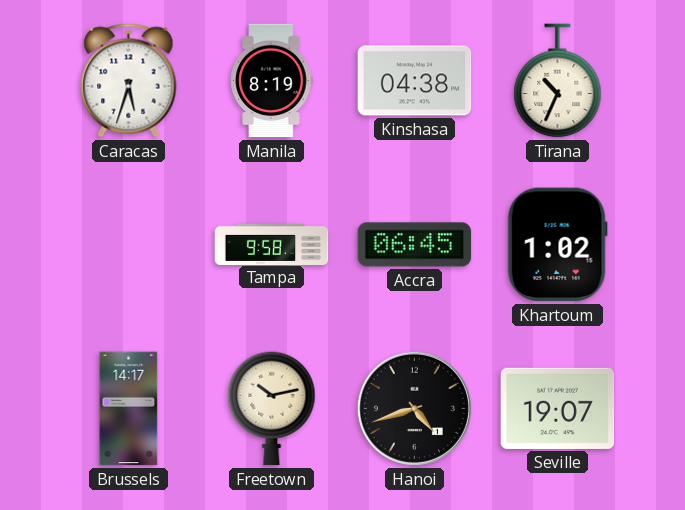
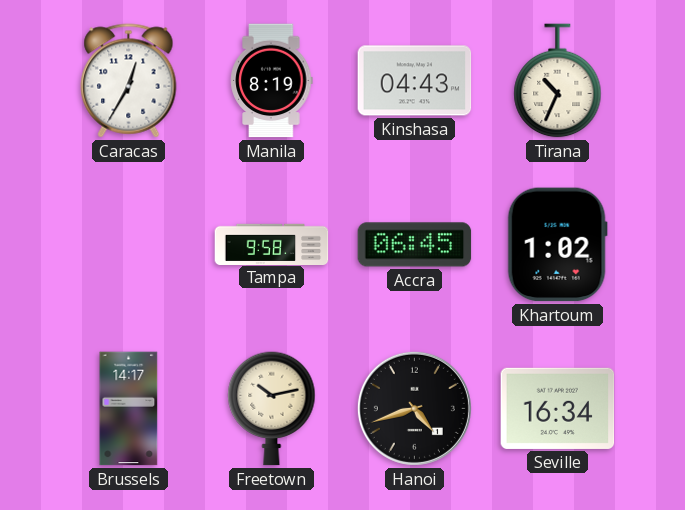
Caracas: 5:33 -> 12:35
Kinshasa: 04:38 -> 04:43
Seville: 19:07 -> 16:34
